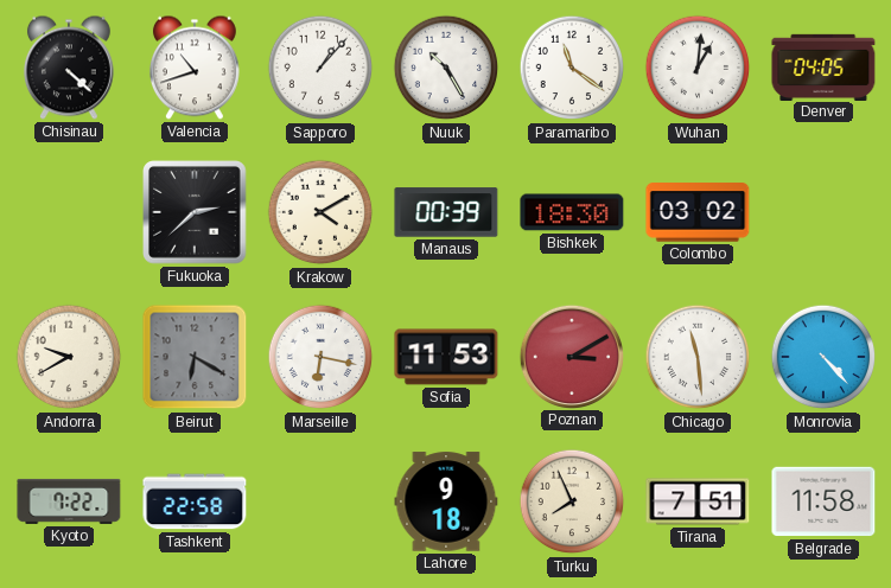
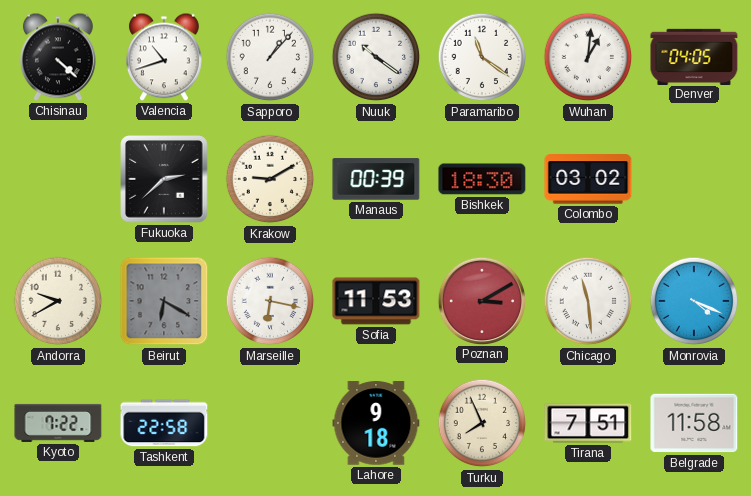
Nuuk: 10:25 -> 10:21
Krakow: 4:10 -> 9:10
Monrovia: 4:23 -> 4:19
